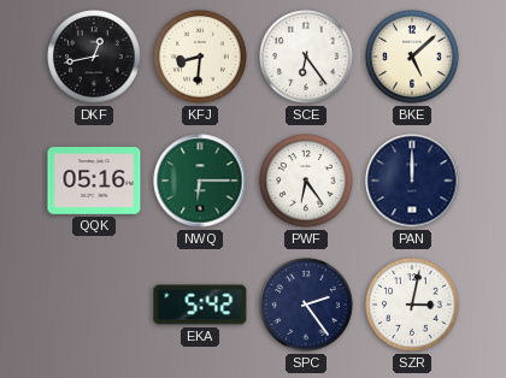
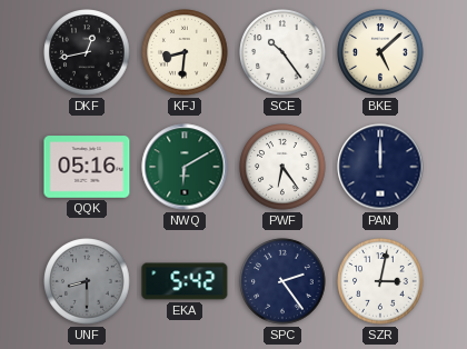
SCE: 6:24 -> 10:24
NWQ: 6:15 -> 6:10
UNF: none -> 8:30
